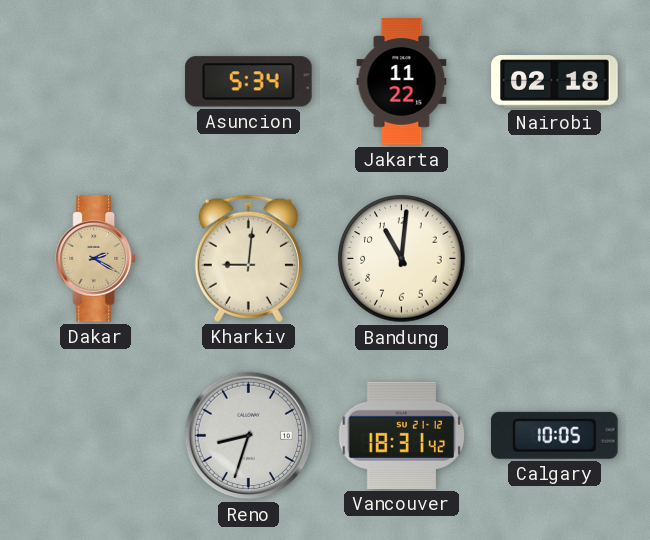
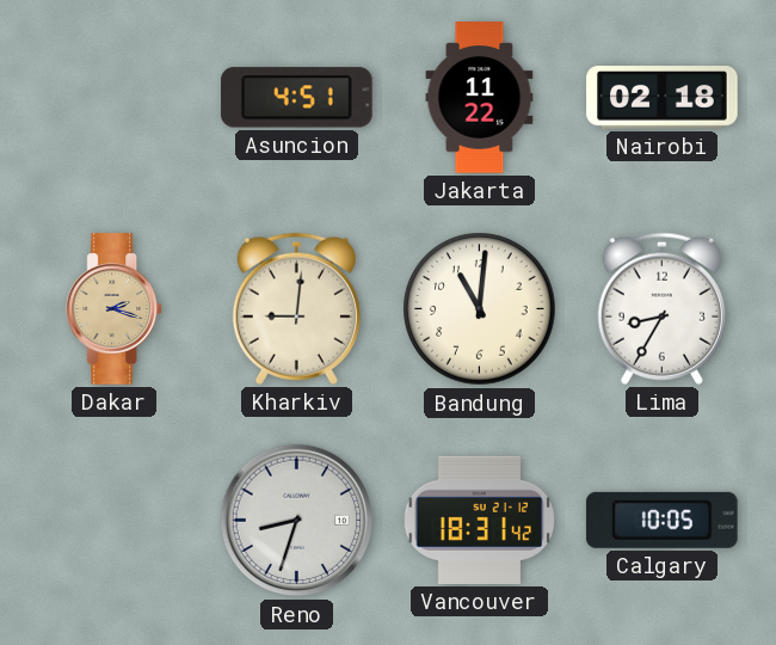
Asuncion: 5:34 -> 4:51
Dakar: 2:20 -> 2:18
Lima: none -> 8:35
